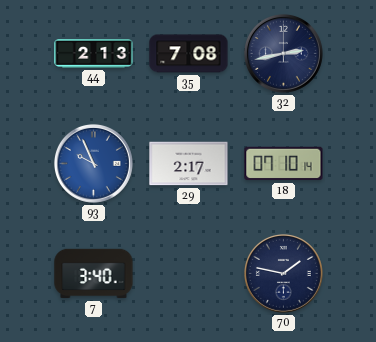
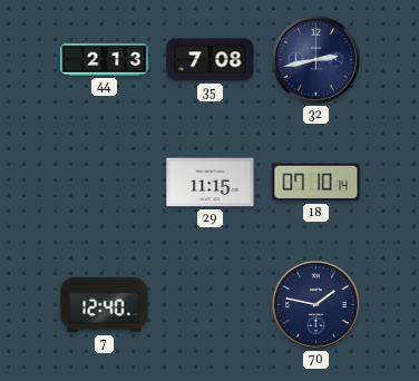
93: 9:56 -> none
29: 2:17 -> 11:15
7: 3:40 -> 12:40
